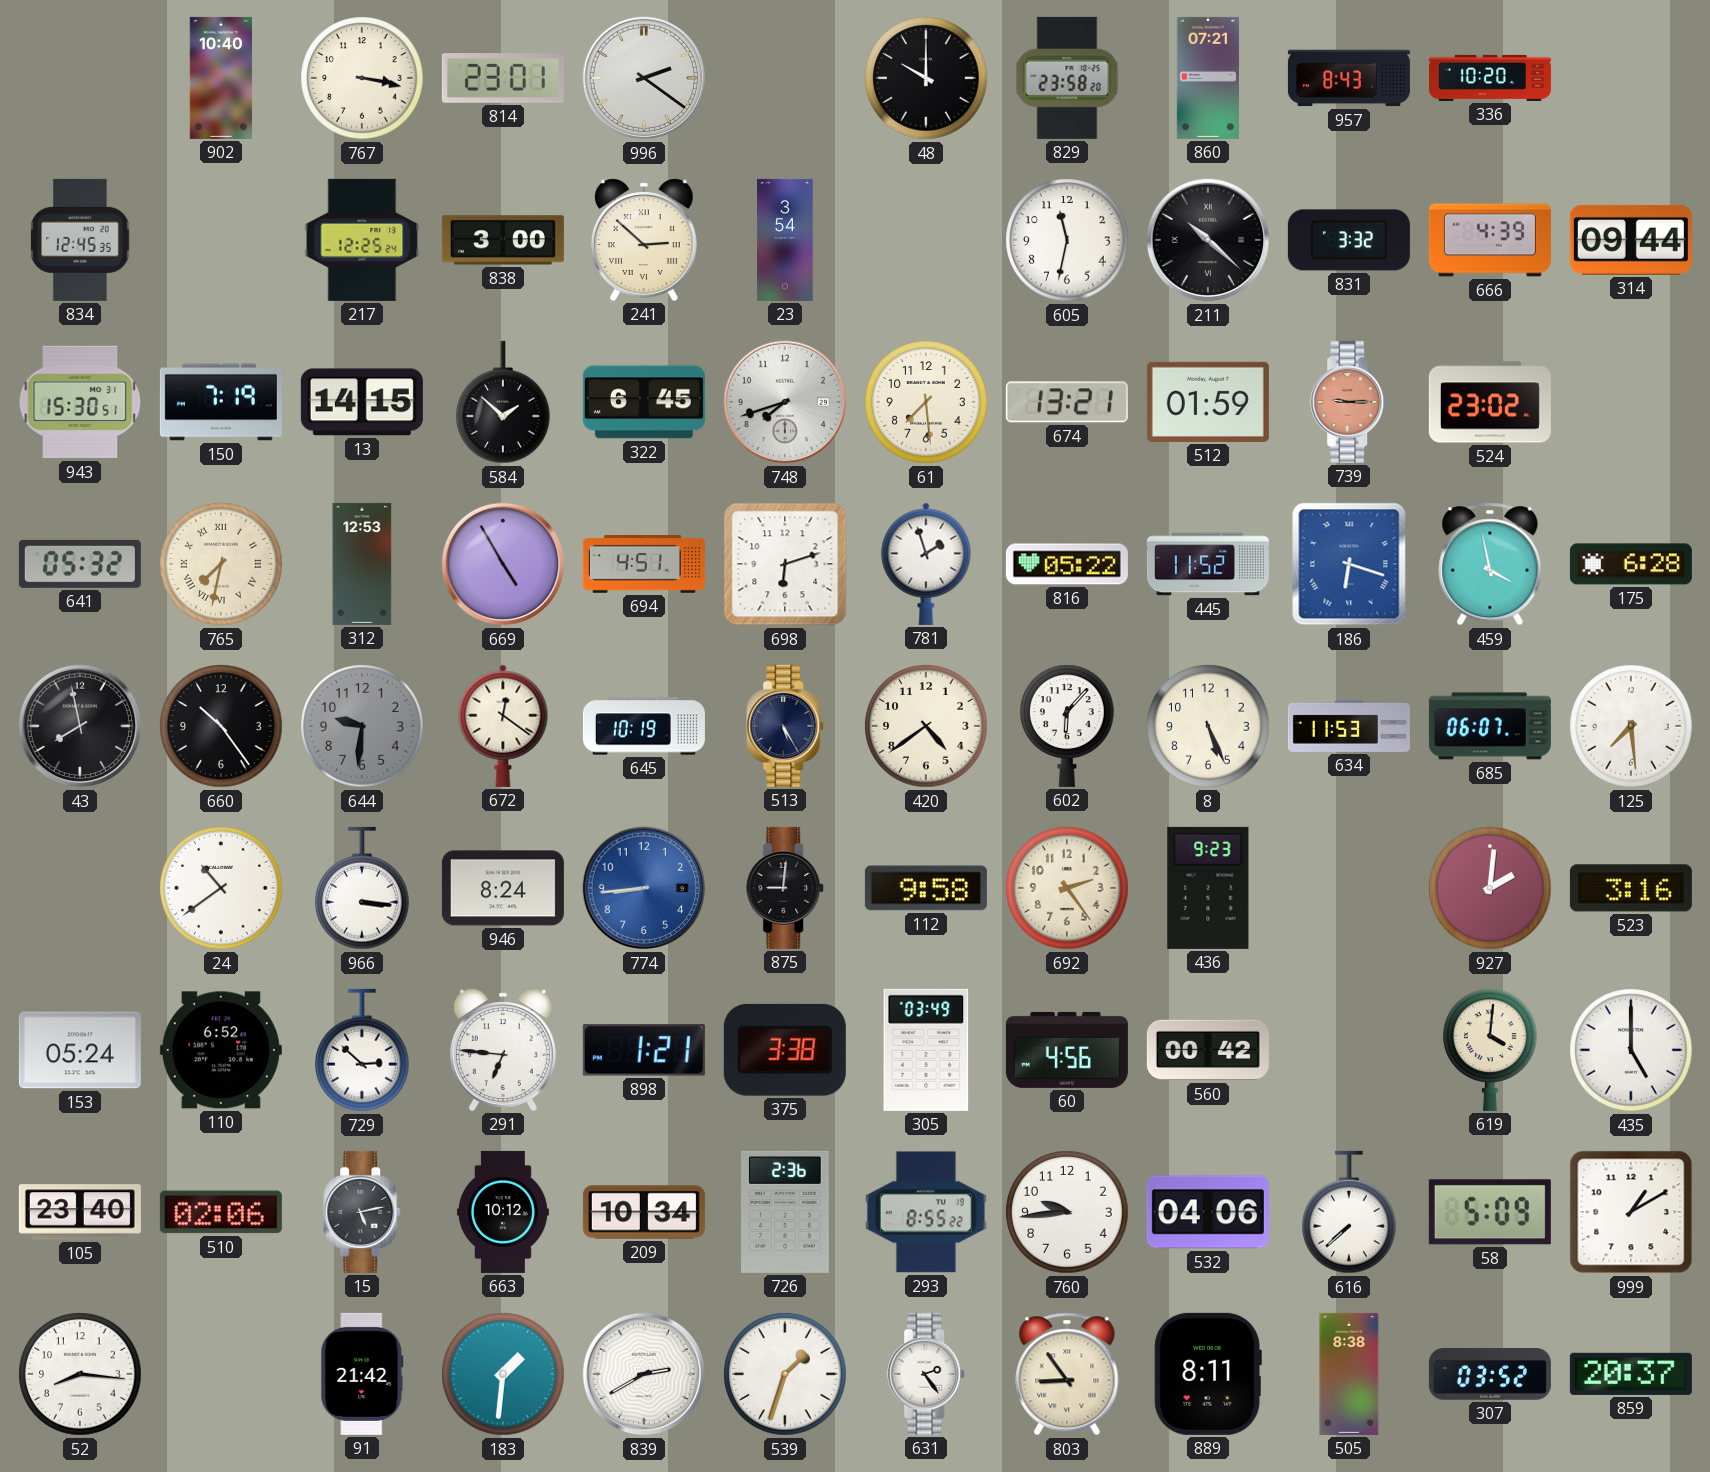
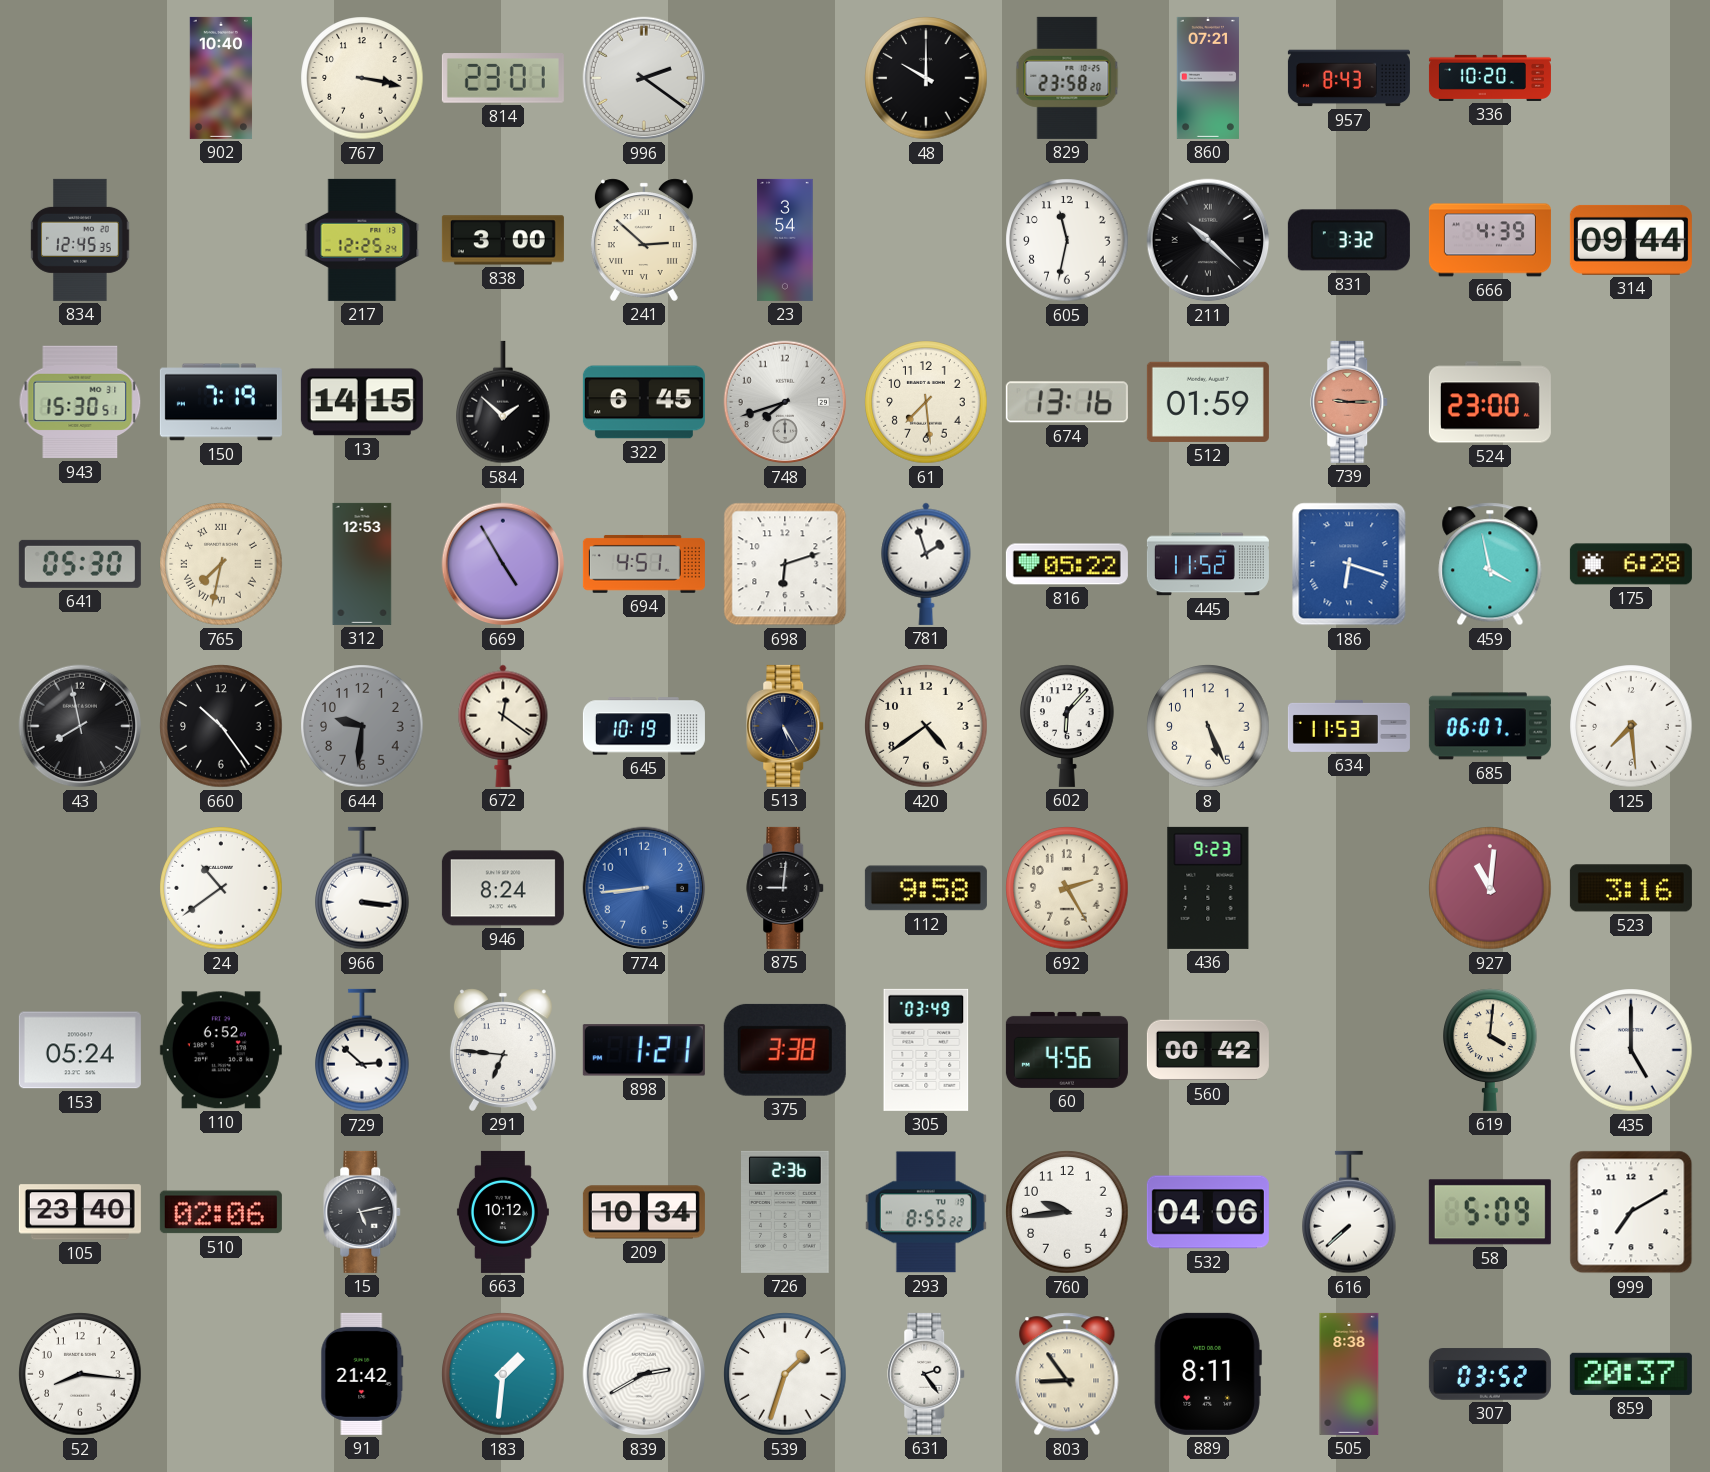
674: 13:21 -> 13:16
524: 23:02 -> 23:00
641: 05:32 -> 05:30
692: 2:24 -> 2:25
927: 2:01 -> 11:01
999: 1:10 -> 7:10
